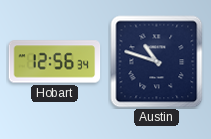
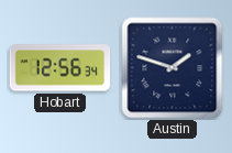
Austin: 10:48 -> 1:48
